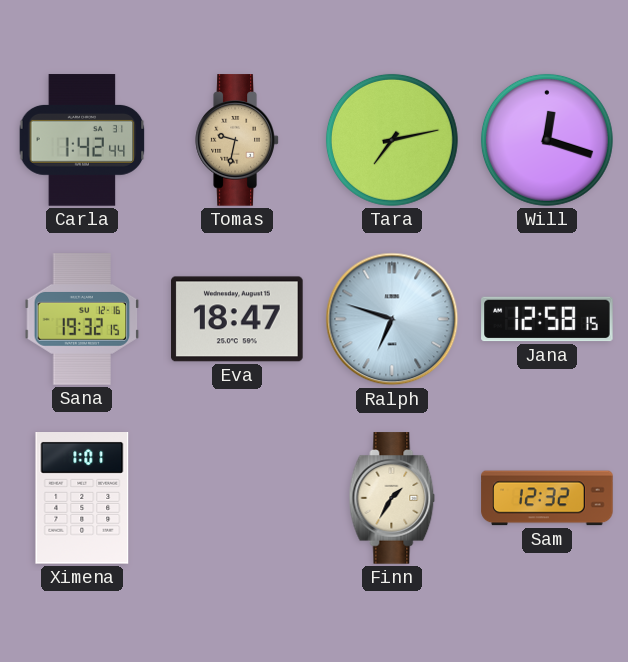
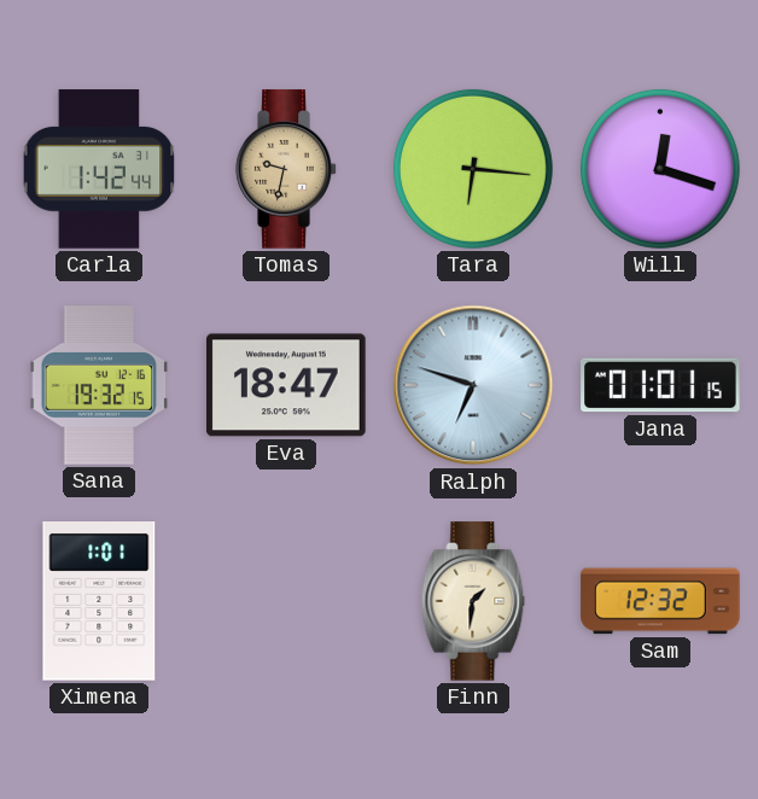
Tara: 7:13 -> 6:16
Jana: 12:58 -> 01:01
Finn: 1:35 -> 1:31
